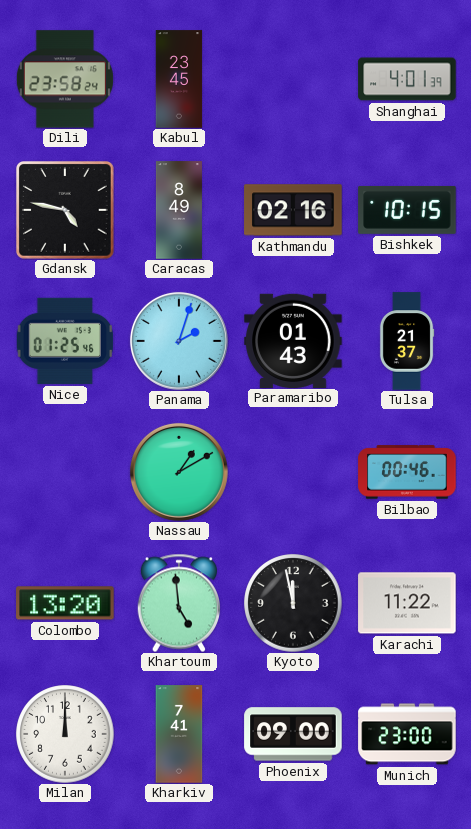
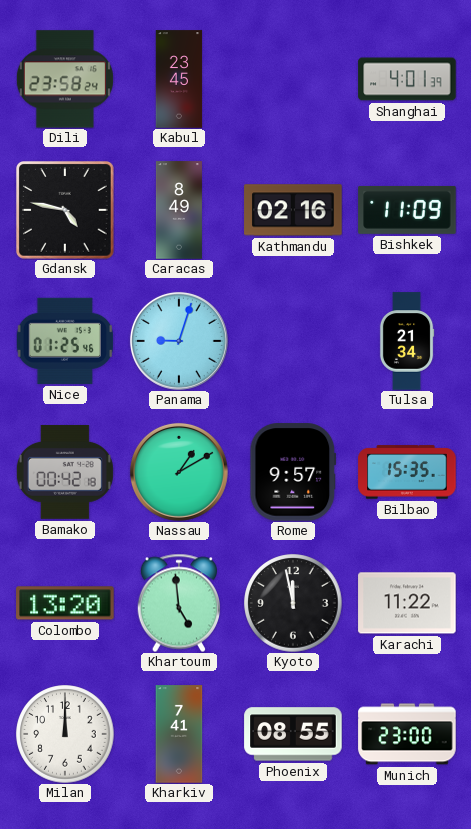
Bishkek: 10:15 -> 11:09
Panama: 2:03 -> 9:03
Paramaribo: 01:43 -> none
Tulsa: 21:37 -> 21:34
Bamako: none -> 00:42
Rome: none -> 9:57
Bilbao: 00:46 -> 15:35
Phoenix: 09:00 -> 08:55
